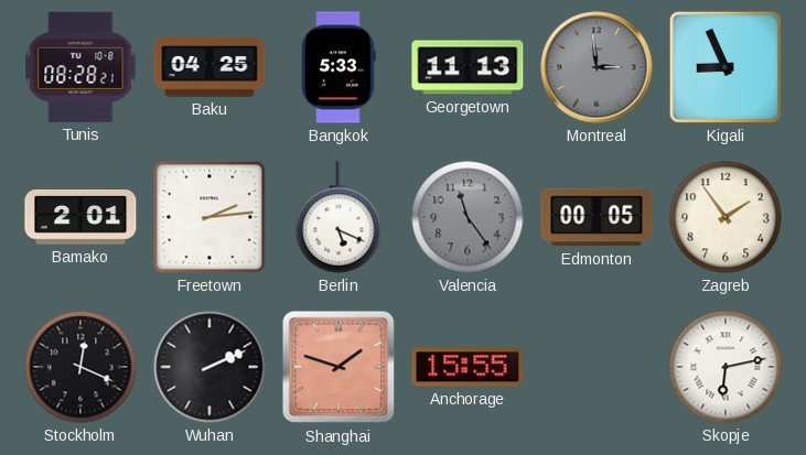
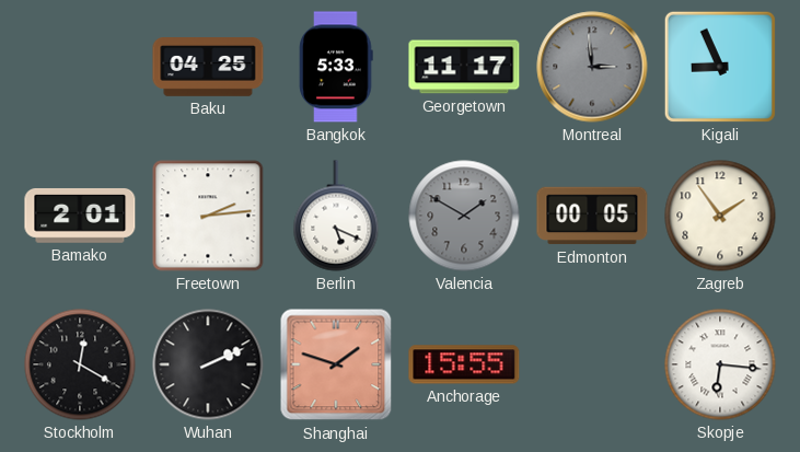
Tunis: 08:28 -> none
Georgetown: 11:13 -> 11:17
Valencia: 11:24 -> 1:50
Stockholm: 12:19 -> 12:20
Skopje: 6:13 -> 6:16
